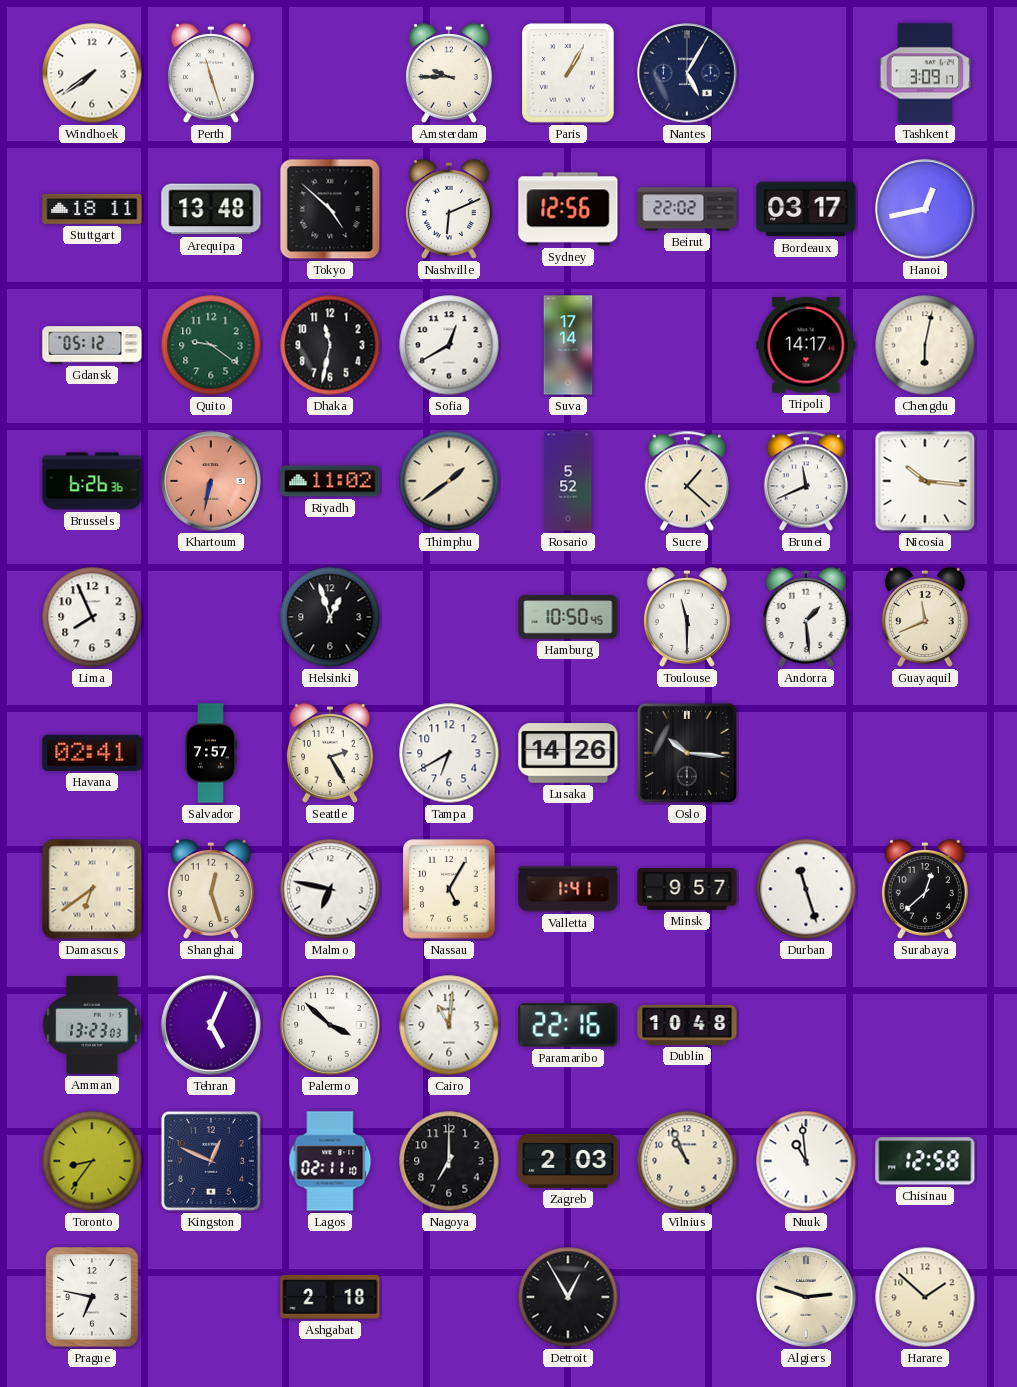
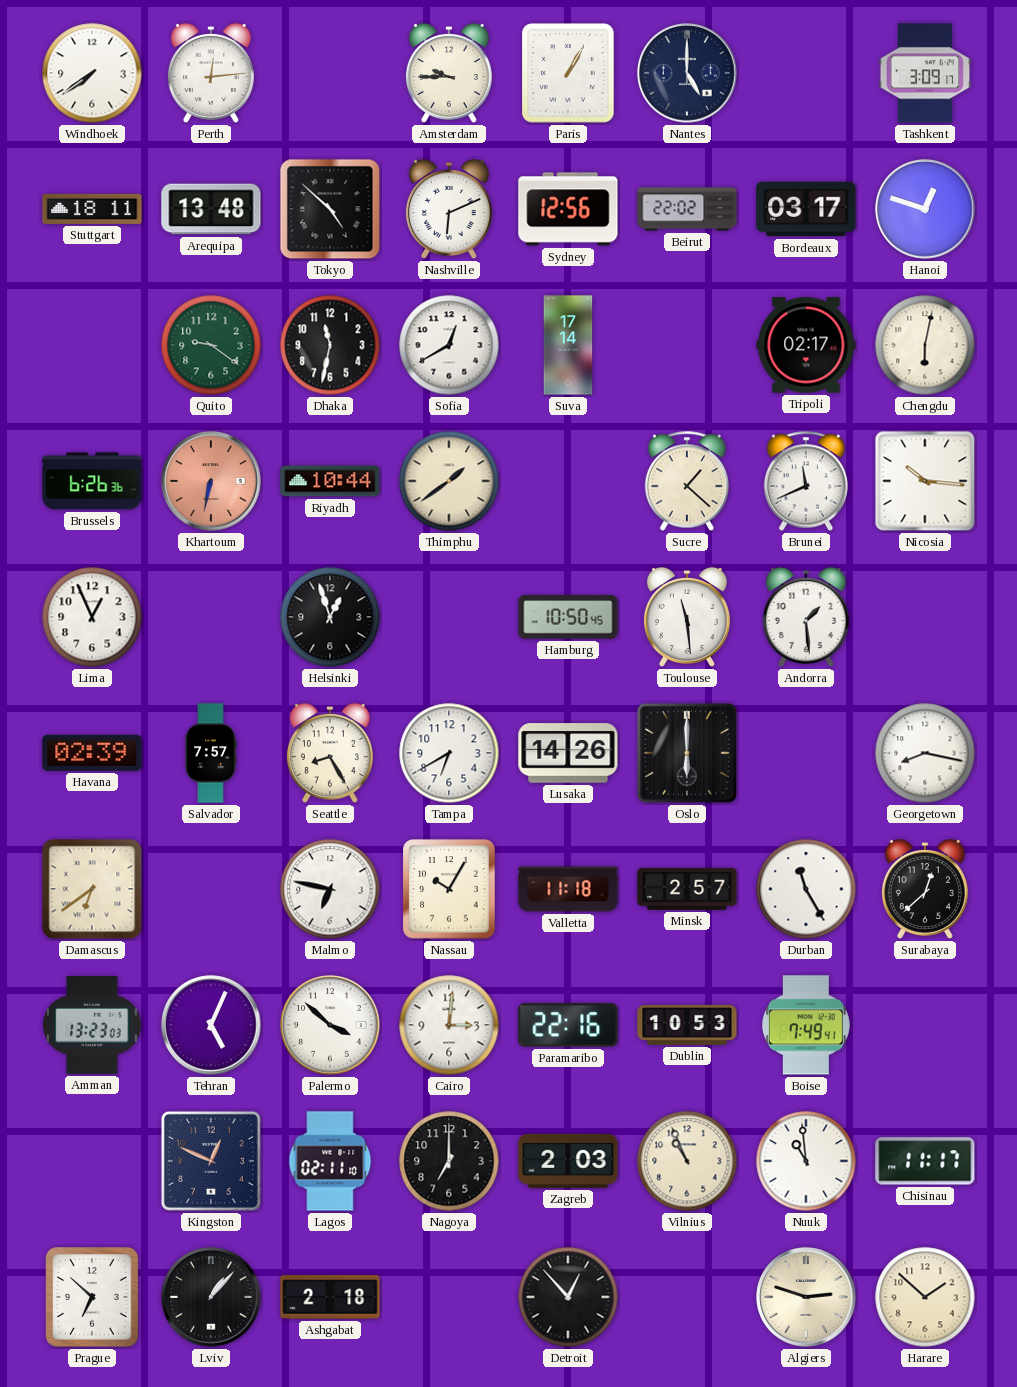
Perth: 11:27 -> 12:14
Nantes: 5:05 -> 5:00
Hanoi: 12:43 -> 12:48
Gdansk: 05:12 -> none
Tripoli: 14:17 -> 02:17
Riyadh: 11:02 -> 10:44
Rosario: 5:52 -> none
Lima: 7:56 -> 12:56
Toulouse: 11:30 -> 11:29
Guayaquil: 11:41 -> none
Havana: 02:41 -> 02:39
Seattle: 2:25 -> 8:25
Oslo: 10:16 -> 6:00
Georgetown: none -> 8:17
Shanghai: 12:27 -> none
Nassau: 5:05 -> 10:05
Valletta: 1:41 -> 11:18
Minsk: 9:57 -> 2:57
Durban: 11:27 -> 11:25
Cairo: 11:01 -> 3:01
Dublin: 10:48 -> 10:53
Boise: none -> 7:49
Toronto: 8:36 -> none
Chisinau: 12:58 -> 11:17
Prague: 6:47 -> 6:52
Lviv: none -> 1:07
Detroit: 12:55 -> 12:53
